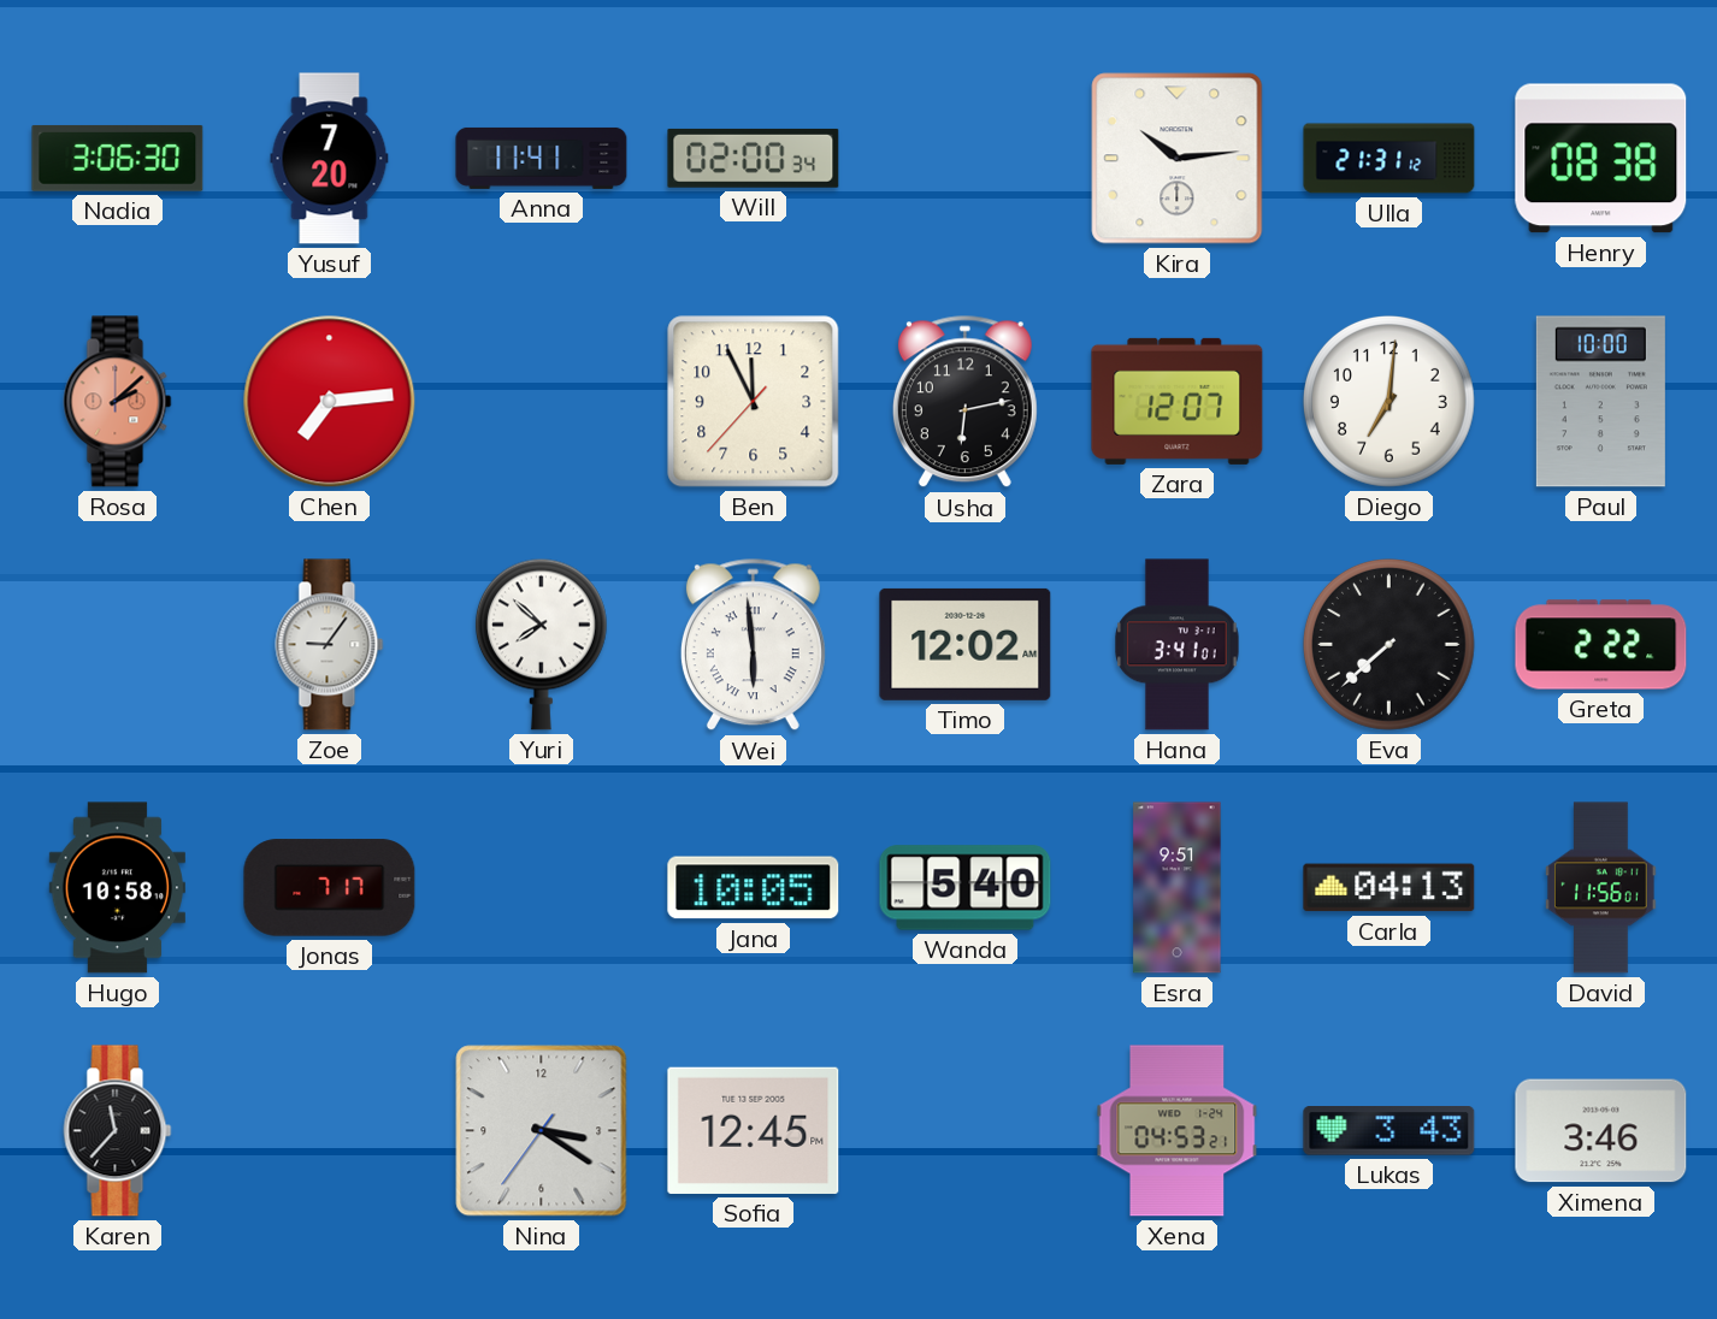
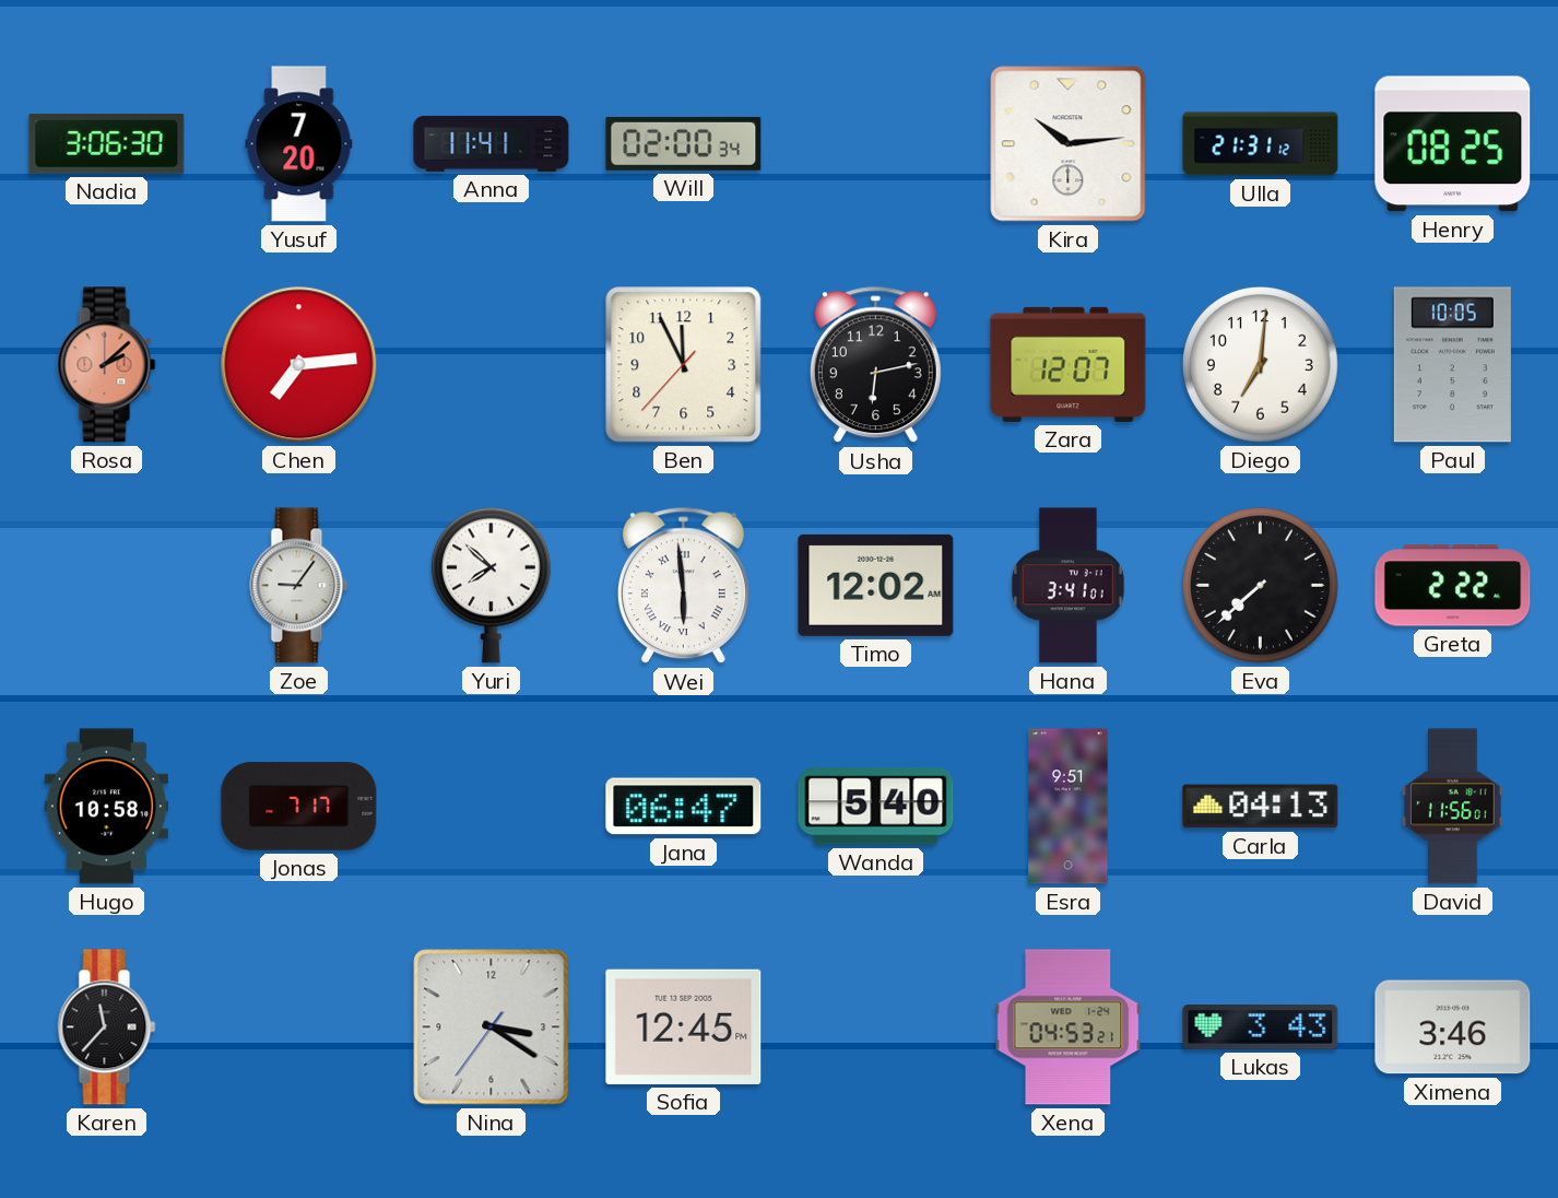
Henry: 08:38 -> 08:25
Paul: 10:00 -> 10:05
Jana: 10:05 -> 06:47
